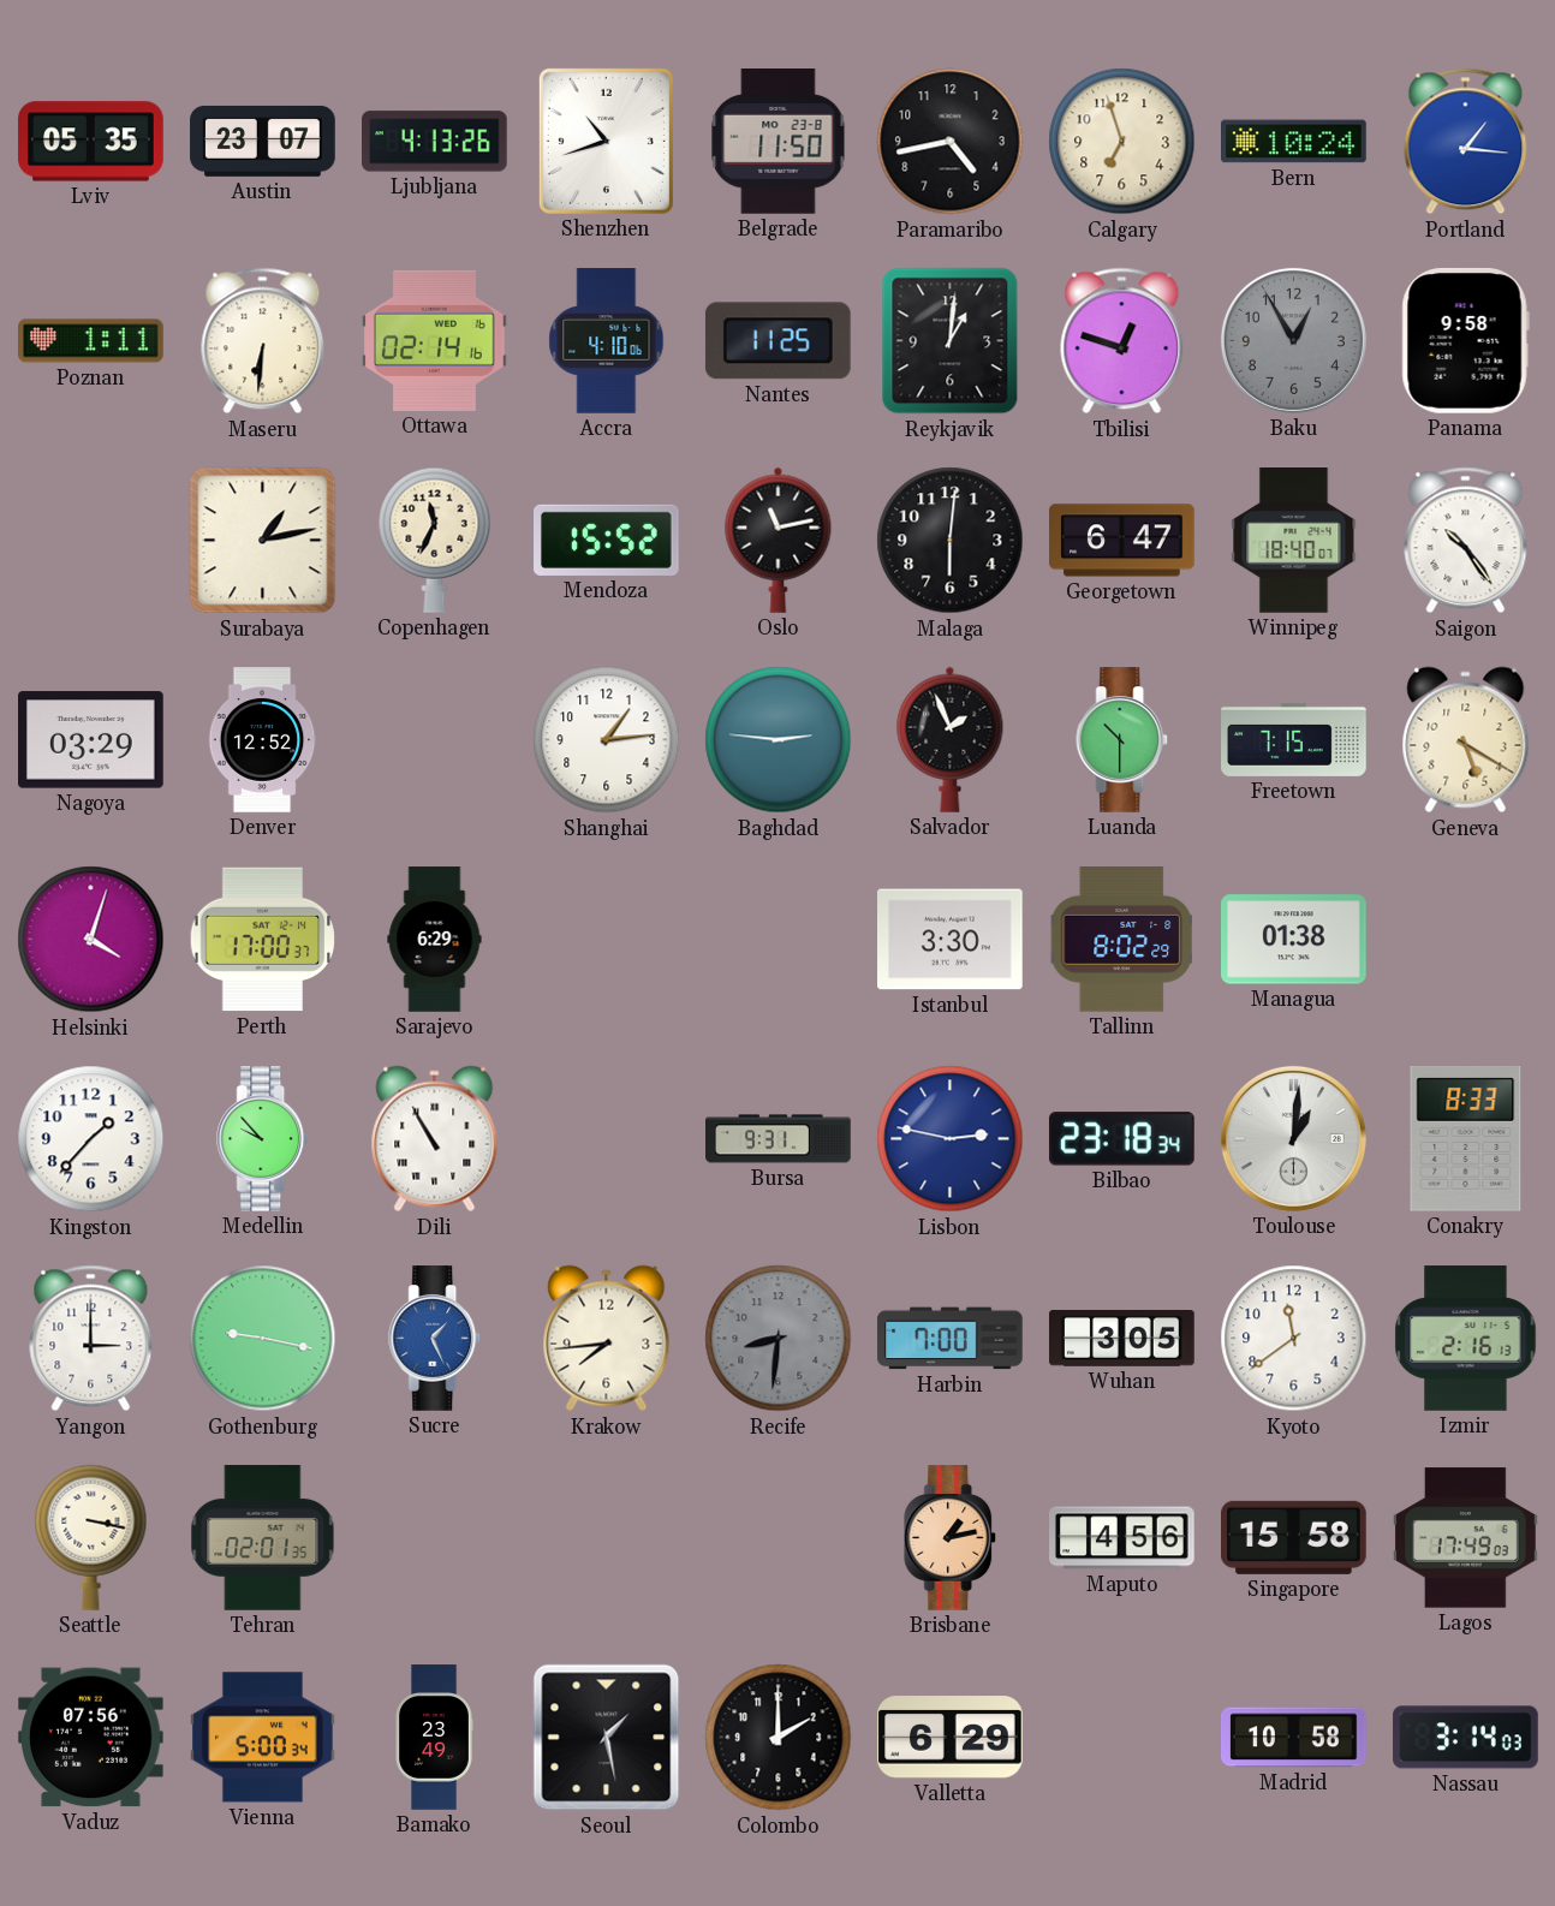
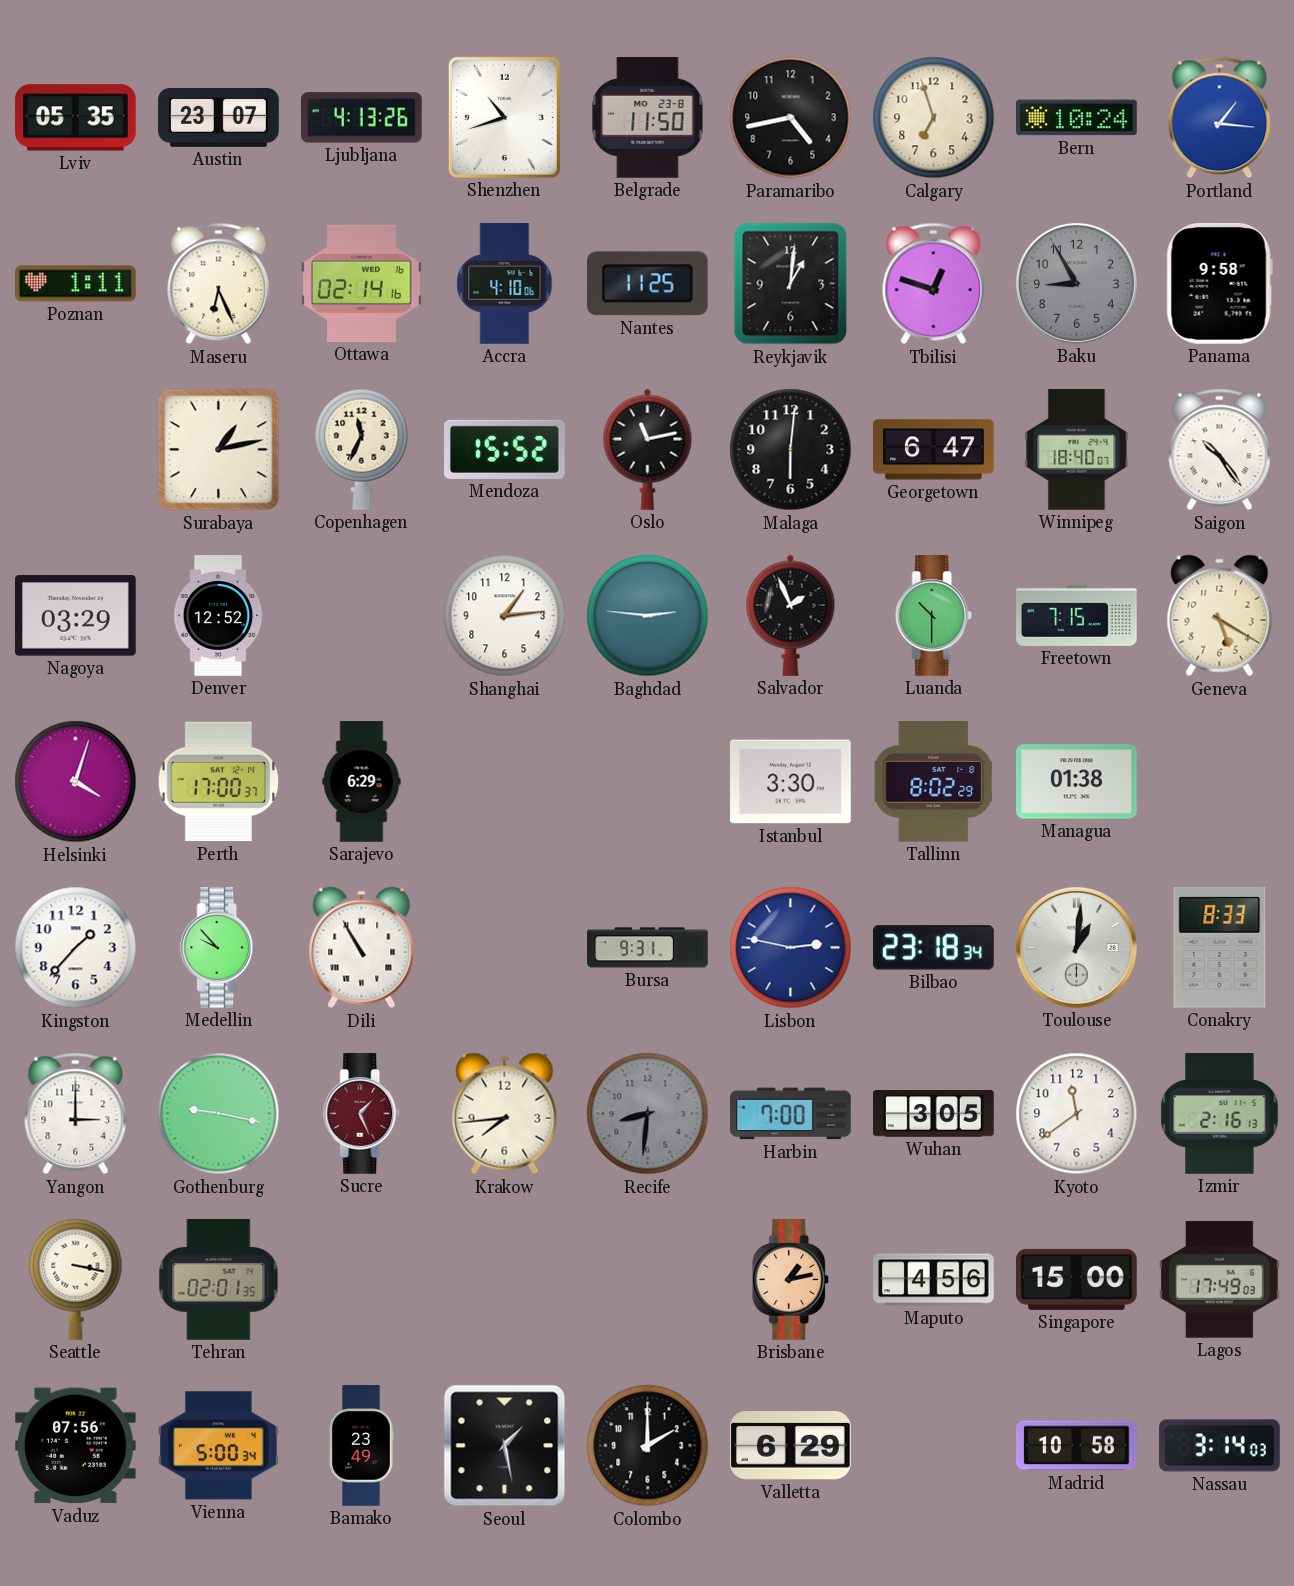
Maseru: 6:31 -> 6:26
Baku: 12:55 -> 8:55
Sucre dial: blue -> burgundy
Singapore: 15:58 -> 15:00
